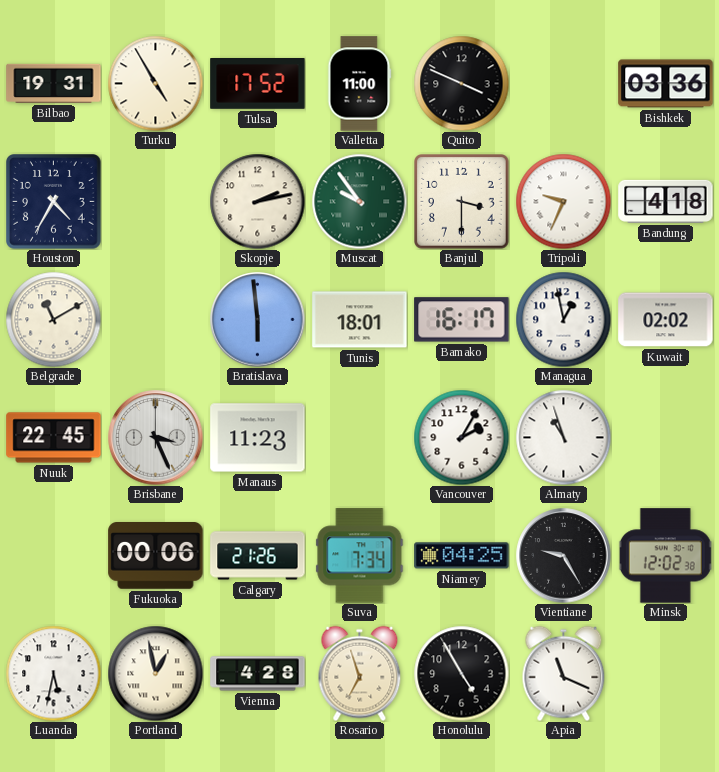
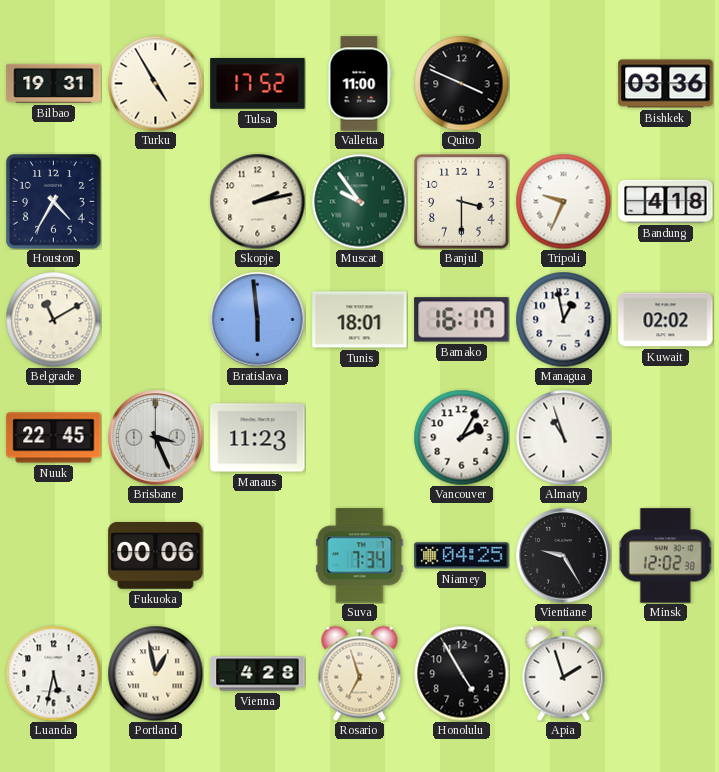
Calgary: 21:26 -> none
Apia: 11:19 -> 1:57
